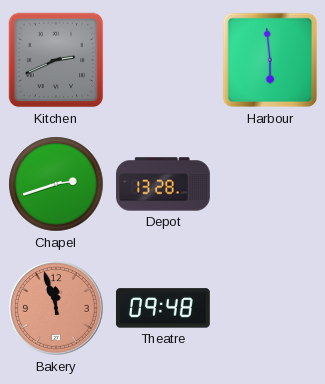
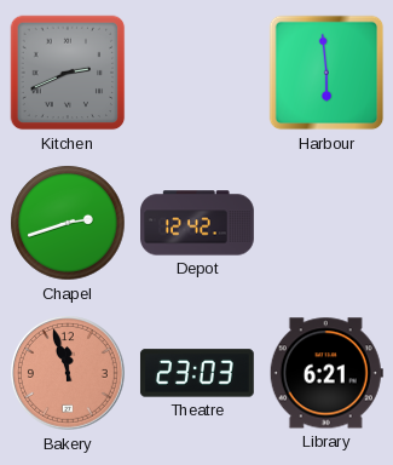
Depot: 13:28 -> 12:42
Theatre: 09:48 -> 23:03
Library: none -> 6:21
